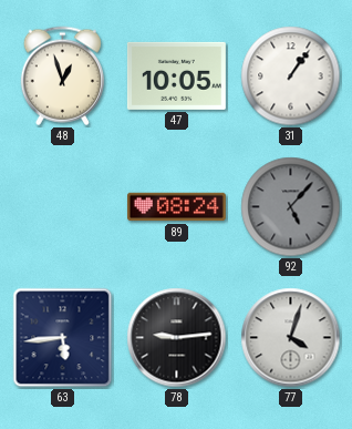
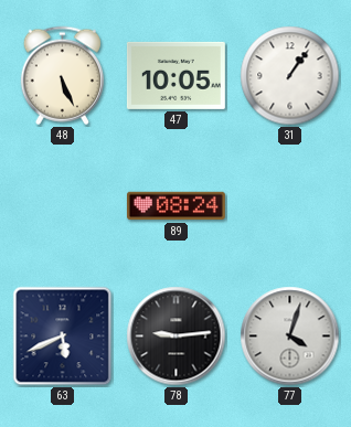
48: 12:57 -> 5:26
92: 5:07 -> none
63: 5:44 -> 5:41
